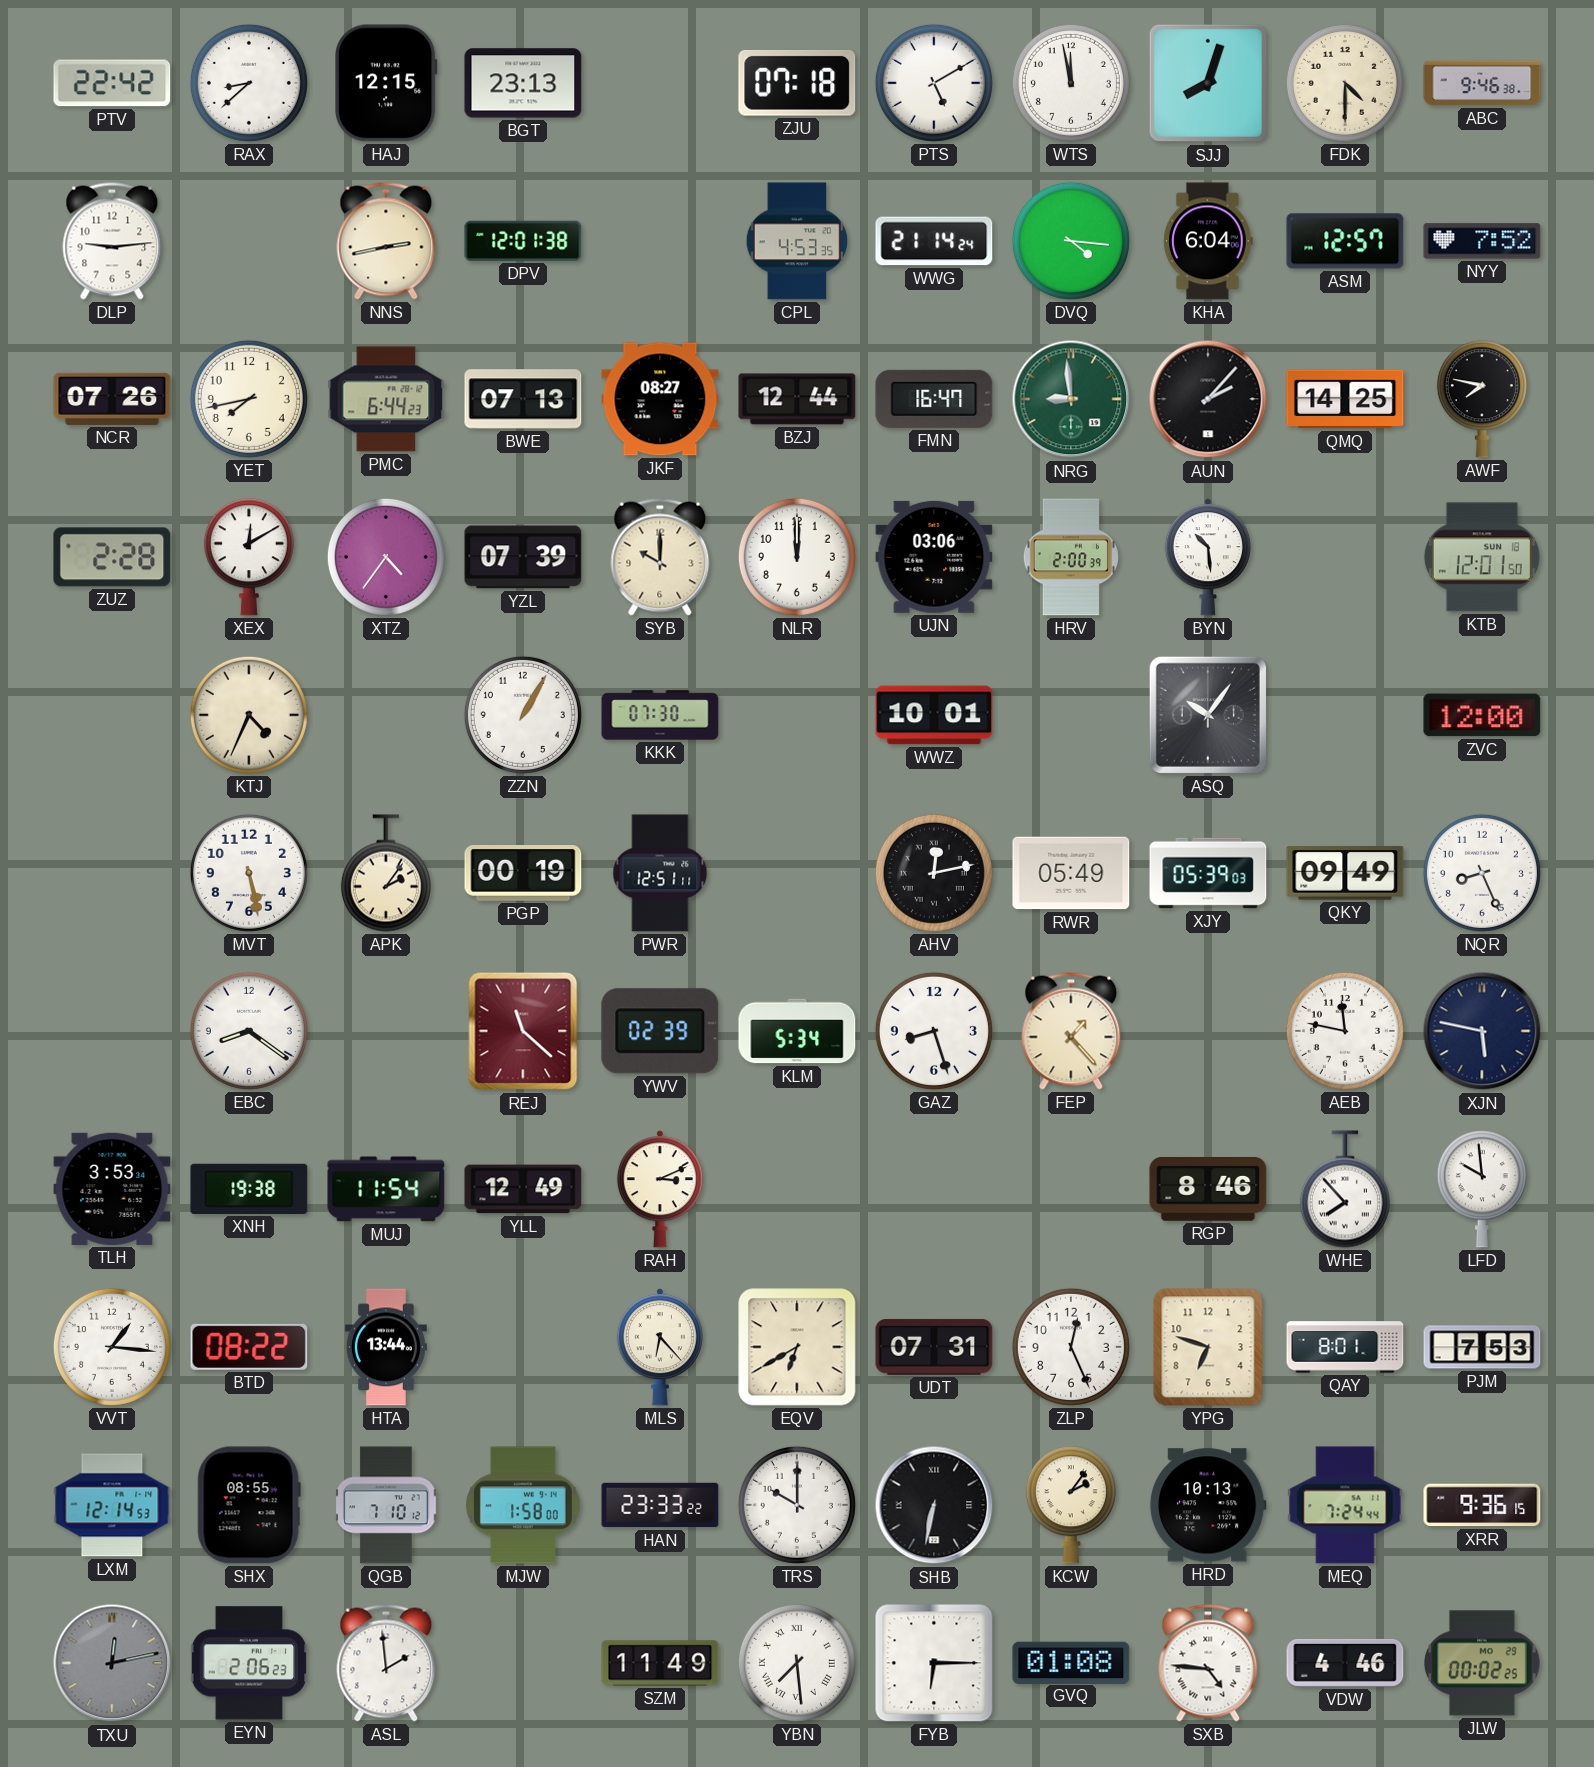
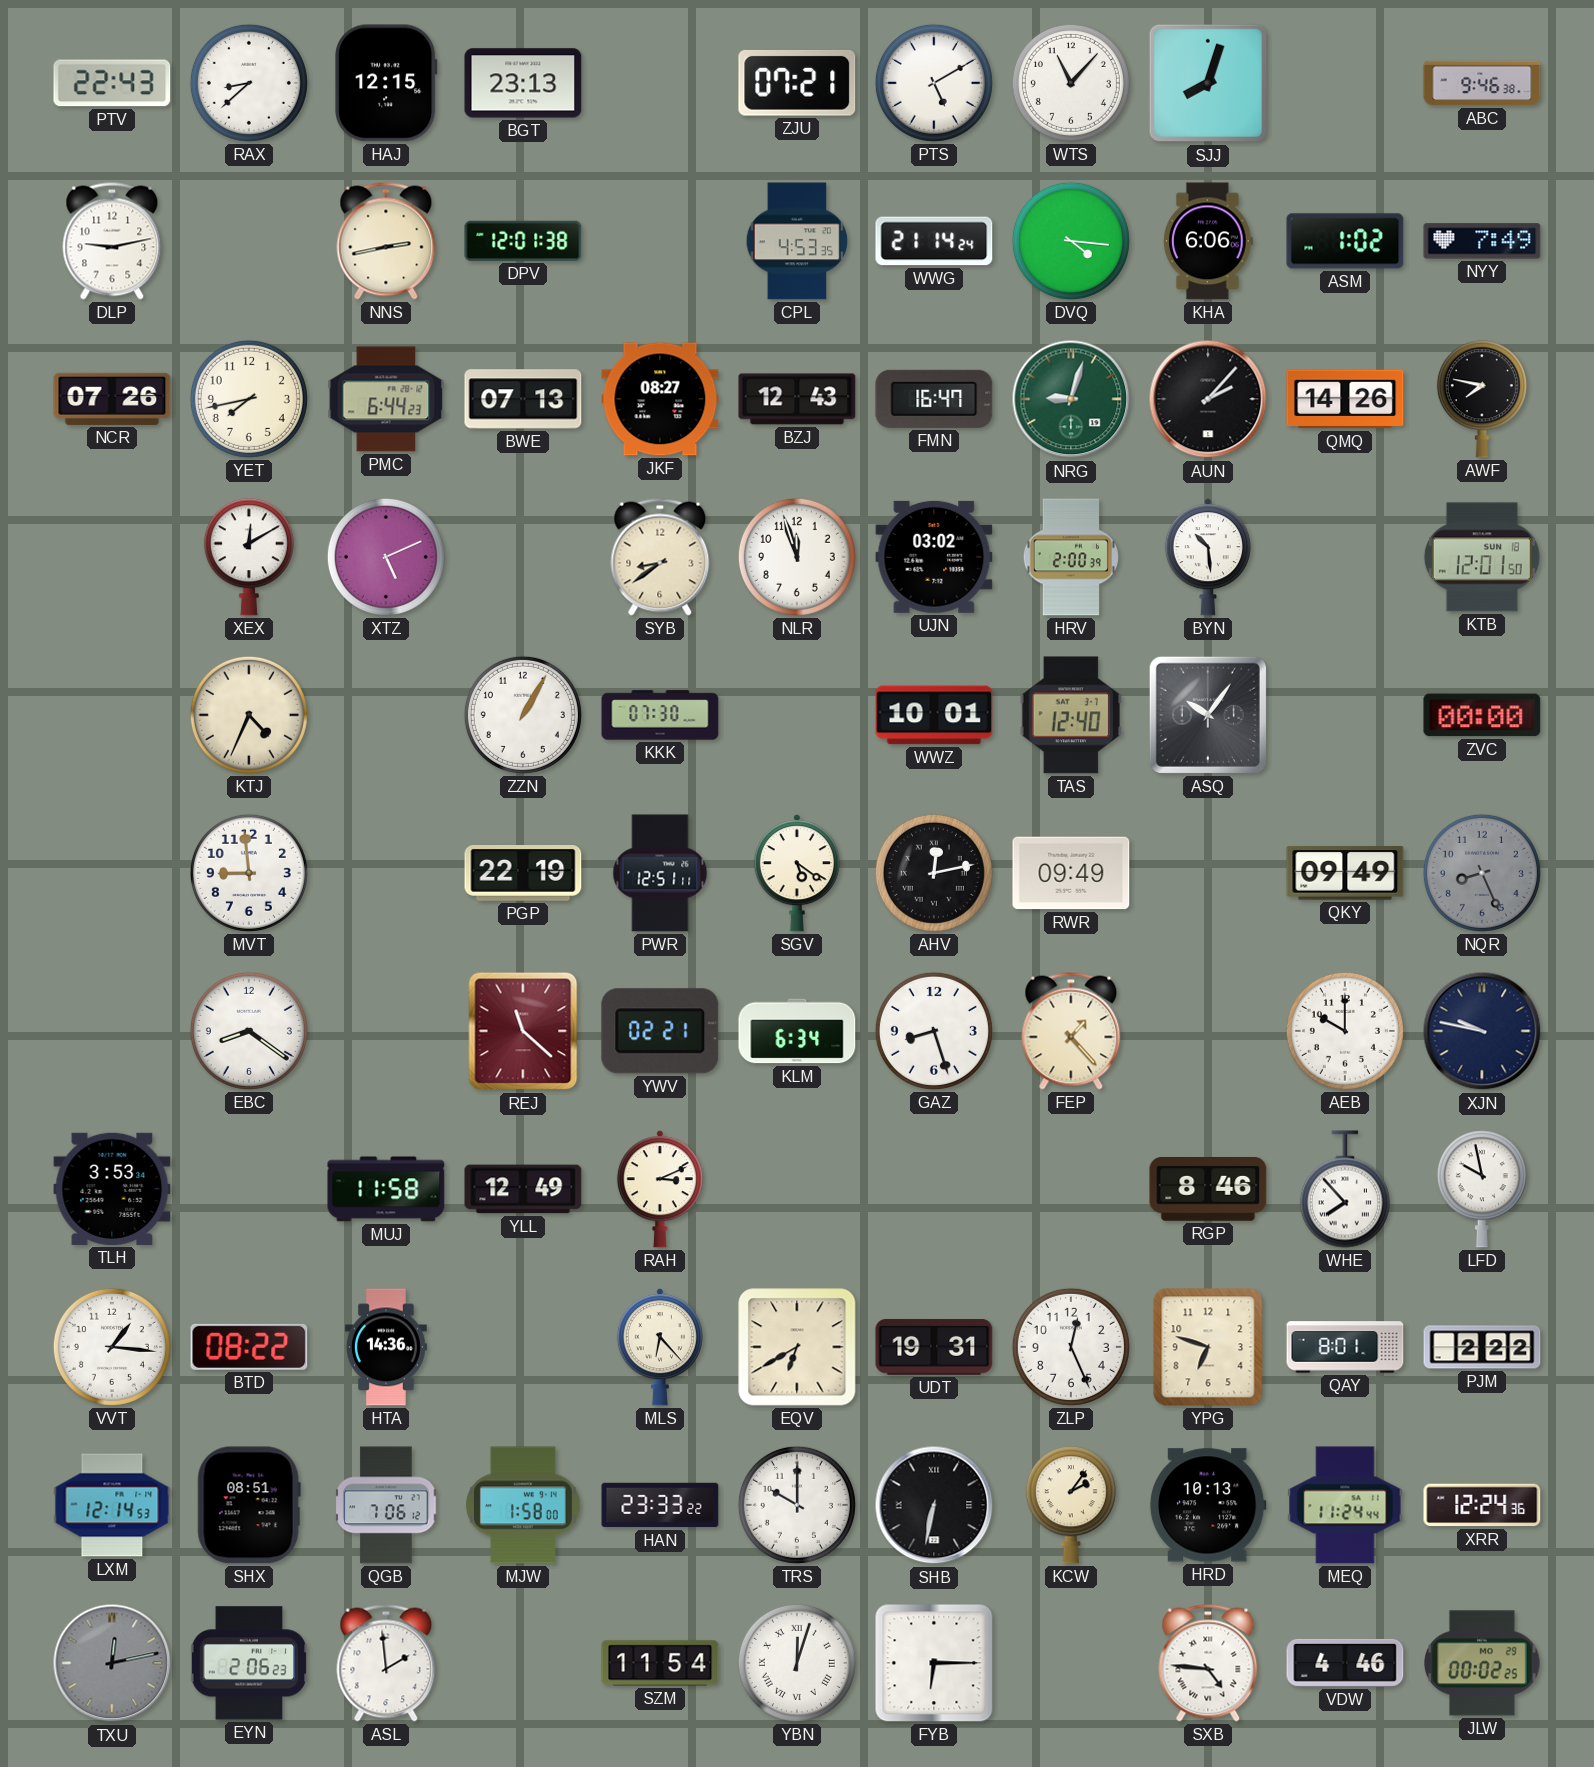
PTV: 22:42 -> 22:43
ZJU: 07:18 -> 07:21
WTS: 11:58 -> 11:07
FDK: 4:30 -> none
DLP: 9:14 -> 9:13
KHA: 6:04 -> 6:06
ASM: 12:57 -> 1:02
NYY: 7:52 -> 7:49
BZJ: 12:44 -> 12:43
NRG: 8:59 -> 9:03
QMQ: 14:25 -> 14:26
ZUZ: 2:28 -> none
XTZ: 4:36 -> 5:11
YZL: 07:39 -> none
SYB: 10:00 -> 8:39
NLR: 12:00 -> 11:57
UJN: 03:06 -> 03:02
TAS: none -> 12:40
ZVC: 12:00 -> 00:00
MVT: 5:28 -> 8:59
APK: 2:06 -> none
PGP: 00:19 -> 22:19
SGV: none -> 5:21
RWR: 05:49 -> 09:49
XJY: 05:39 -> none
NQR dial: white -> grey
YWV: 02:39 -> 02:21
KLM: 5:34 -> 6:34
AEB: 11:47 -> 10:00
XJN: 5:47 -> 9:47
XNH: 19:38 -> none
MUJ: 11:54 -> 11:58
LFD: 9:59 -> 9:58
HTA: 13:44 -> 14:36
UDT: 07:31 -> 19:31
PJM: 7:53 -> 2:22
SHX: 08:55 -> 08:51
QGB: 7:10 -> 7:06
MEQ: 7:24 -> 11:24
XRR: 9:36 -> 12:24
SZM: 11:49 -> 11:54
YBN: 7:29 -> 12:03
GVQ: 01:08 -> none
